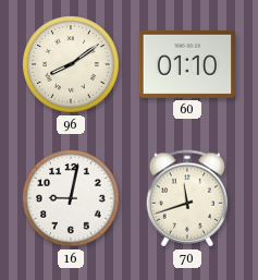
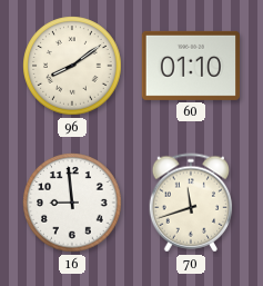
16: 9:02 -> 8:59
